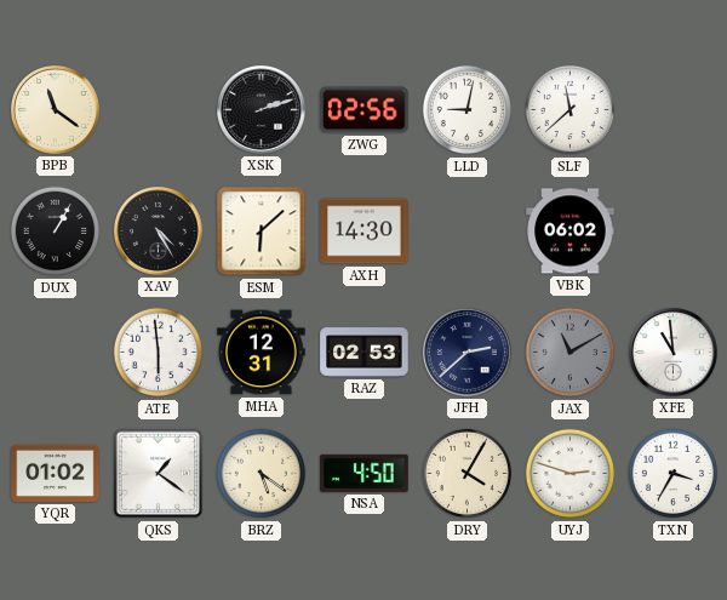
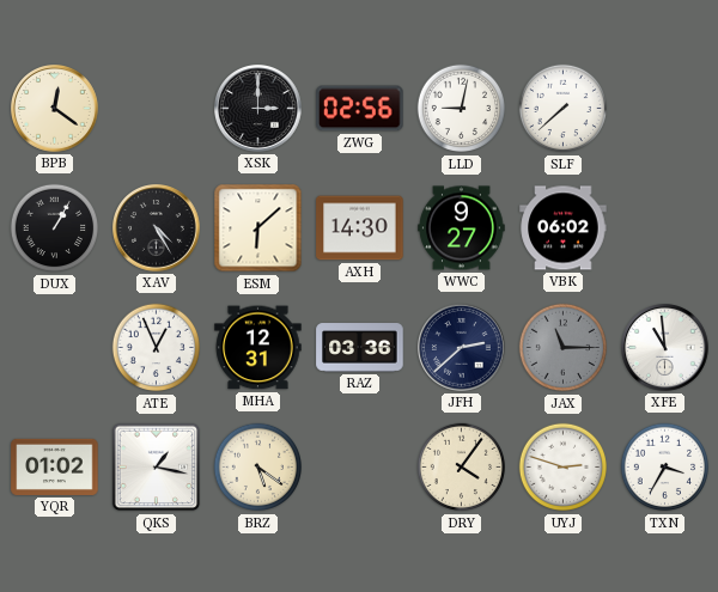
BPB: 11:21 -> 12:21
XSK: 2:12 -> 3:00
SLF: 11:38 -> 7:38
WWC: none -> 9:27
ATE: 5:59 -> 12:56
RAZ: 02:53 -> 03:36
JAX: 11:10 -> 11:15
QKS: 1:21 -> 1:17
NSA: 4:50 -> none
DRY: 4:05 -> 4:06
